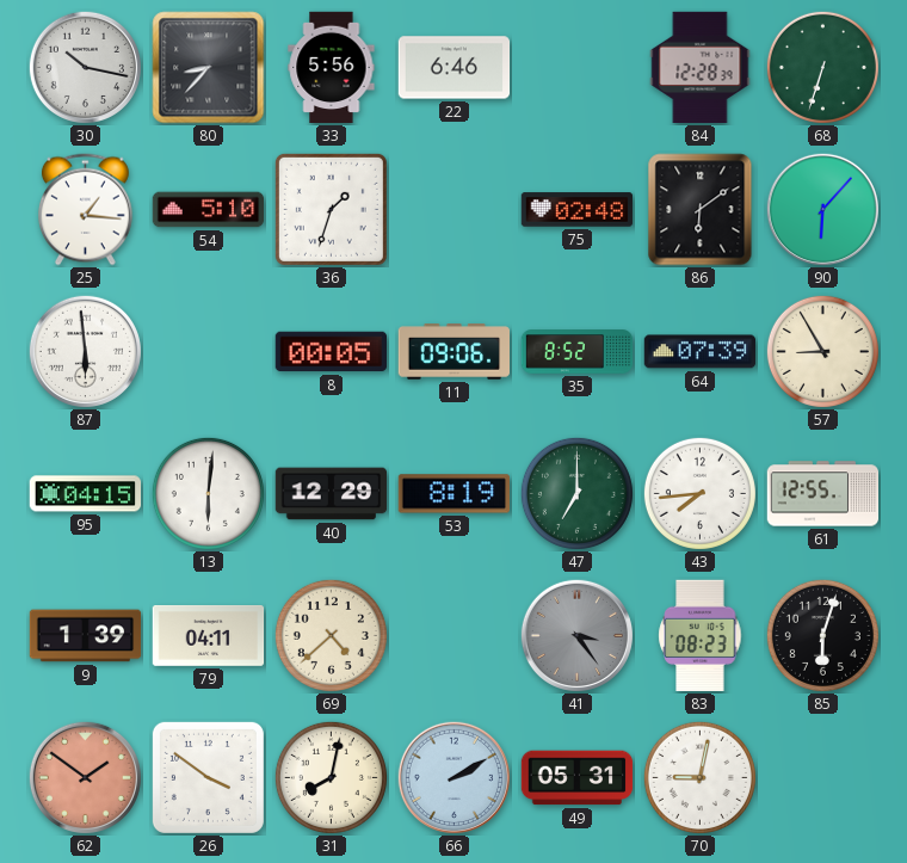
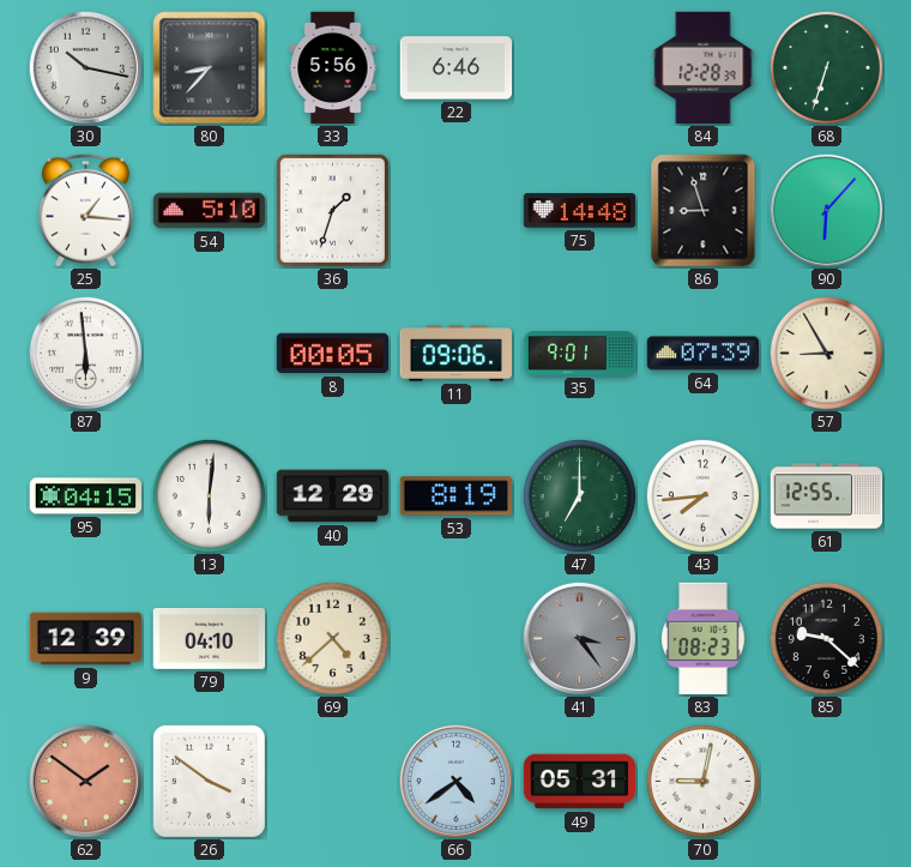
75: 02:48 -> 14:48
86: 6:09 -> 8:57
35: 8:52 -> 9:01
9: 1:39 -> 12:39
79: 04:11 -> 04:10
85: 6:03 -> 9:22
31: 8:02 -> none
66: 2:10 -> 4:39
